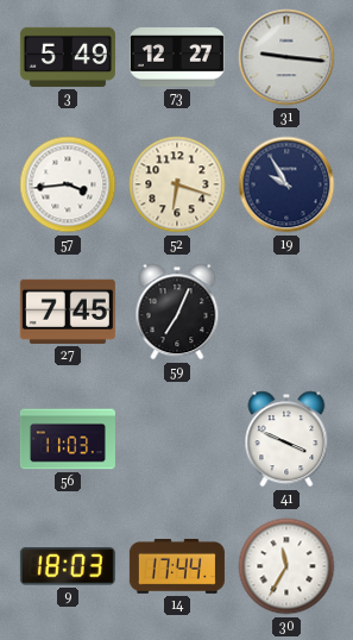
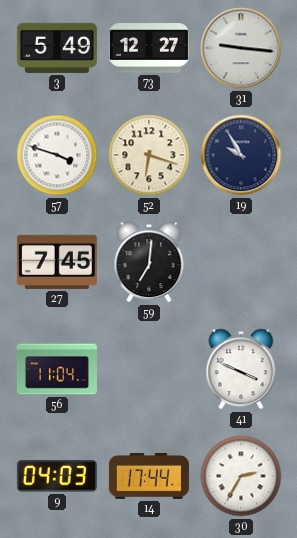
57: 3:44 -> 3:48
59: 7:04 -> 7:01
56: 11:03 -> 11:04
9: 18:03 -> 04:03
30: 11:35 -> 2:35
